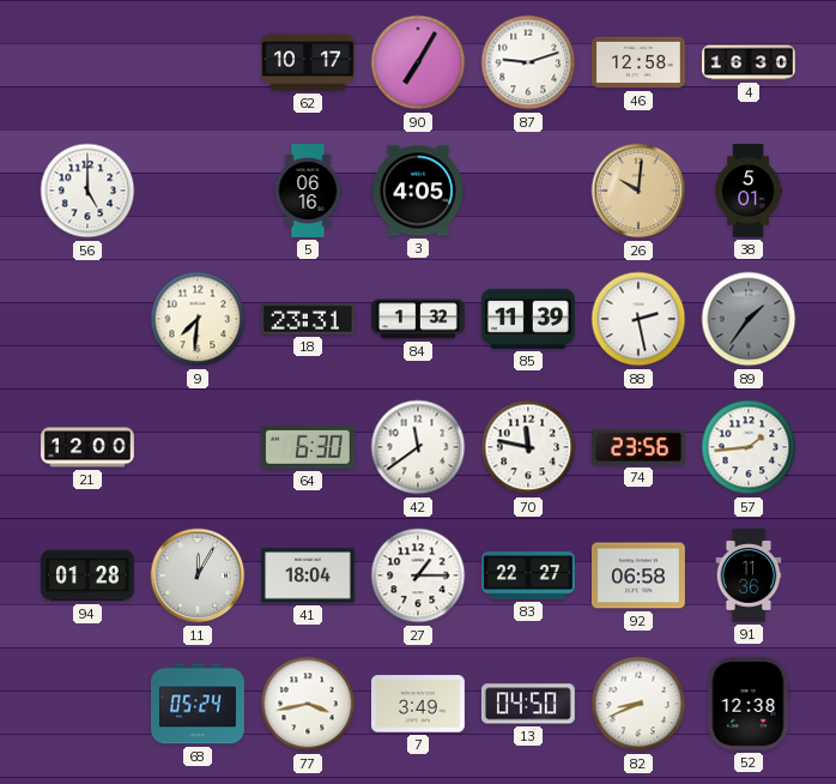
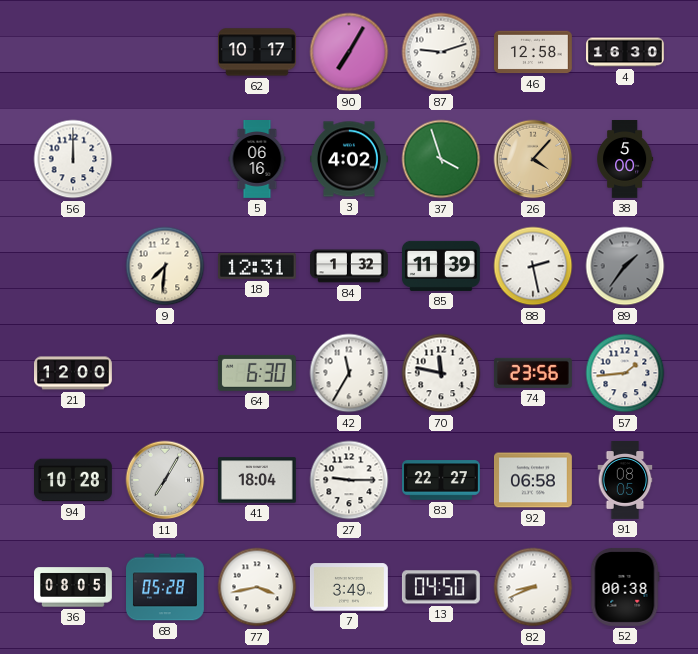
56: 5:00 -> 12:00
3: 4:05 -> 4:02
37: none -> 3:57
26: 10:01 -> 4:07
38: 5:01 -> 5:00
18: 23:31 -> 12:31
42: 11:39 -> 11:35
94: 01:28 -> 10:28
11: 12:05 -> 7:05
27: 1:15 -> 9:15
91: 11:36 -> 08:05
36: none -> 08:05
68: 05:24 -> 05:28
52: 12:38 -> 00:38
